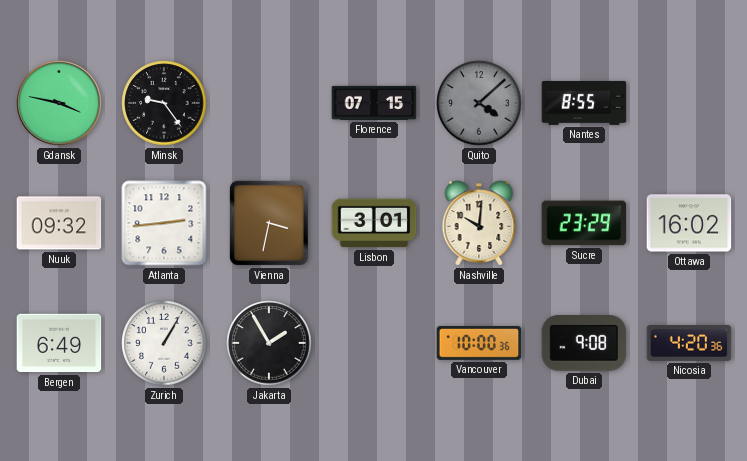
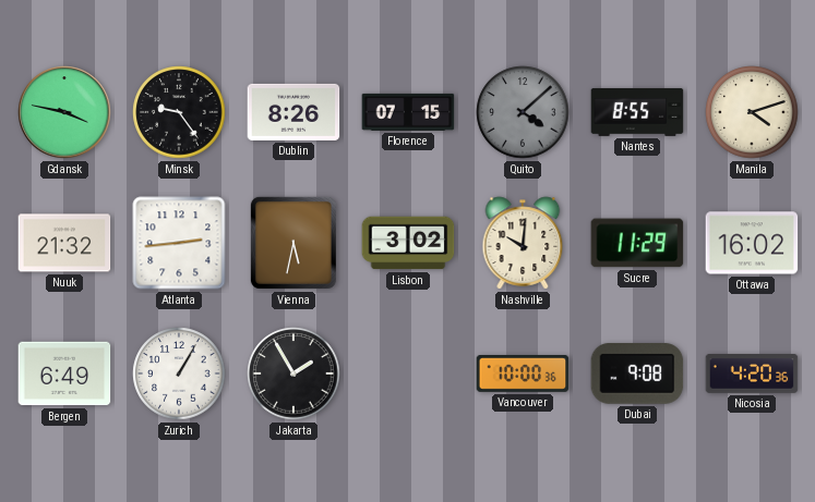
Dublin: none -> 8:26
Manila: none -> 4:12
Nuuk: 09:32 -> 21:32
Vienna: 3:32 -> 5:32
Lisbon: 3:01 -> 3:02
Sucre: 23:29 -> 11:29
